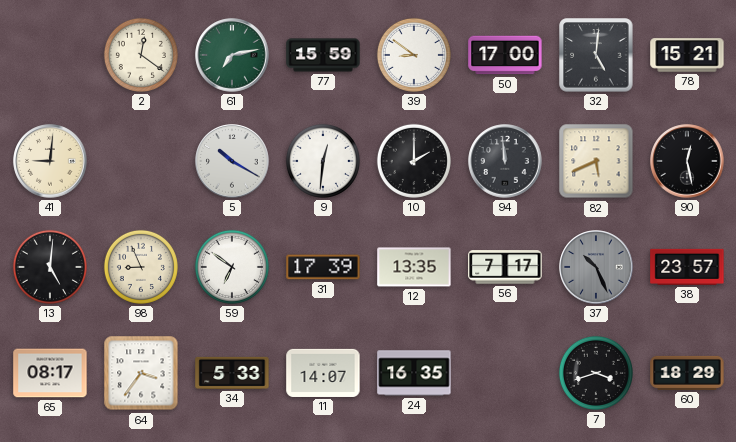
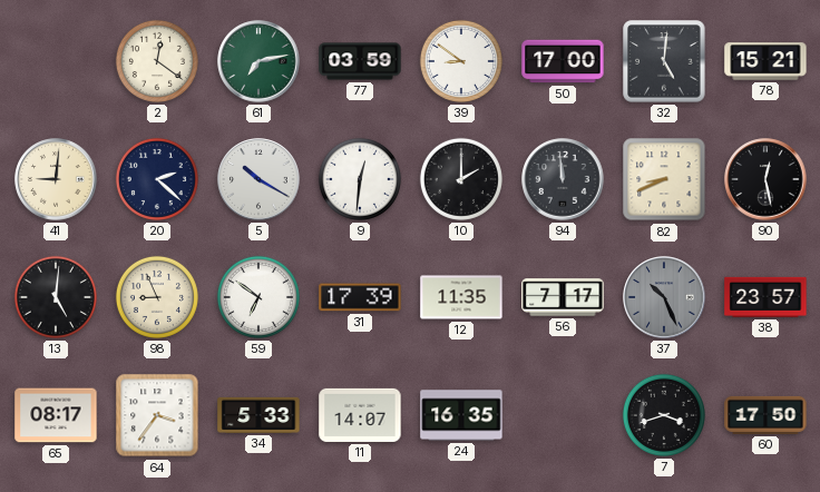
77: 15:59 -> 03:59
20: none -> 2:22
82: 5:41 -> 8:41
12: 13:35 -> 11:35
60: 18:29 -> 17:50
